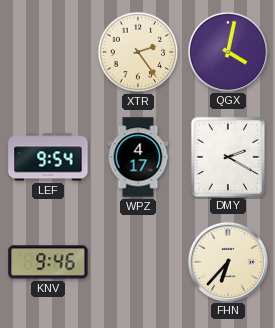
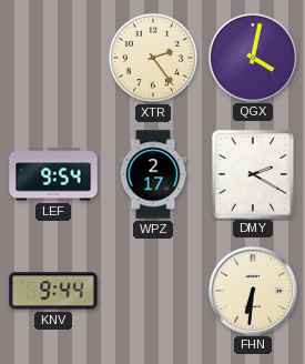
WPZ: 4:17 -> 2:17
KNV: 9:46 -> 9:44
FHN: 6:37 -> 6:31
